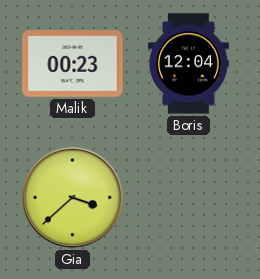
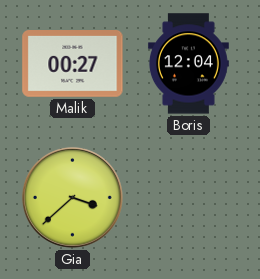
Malik: 00:23 -> 00:27
